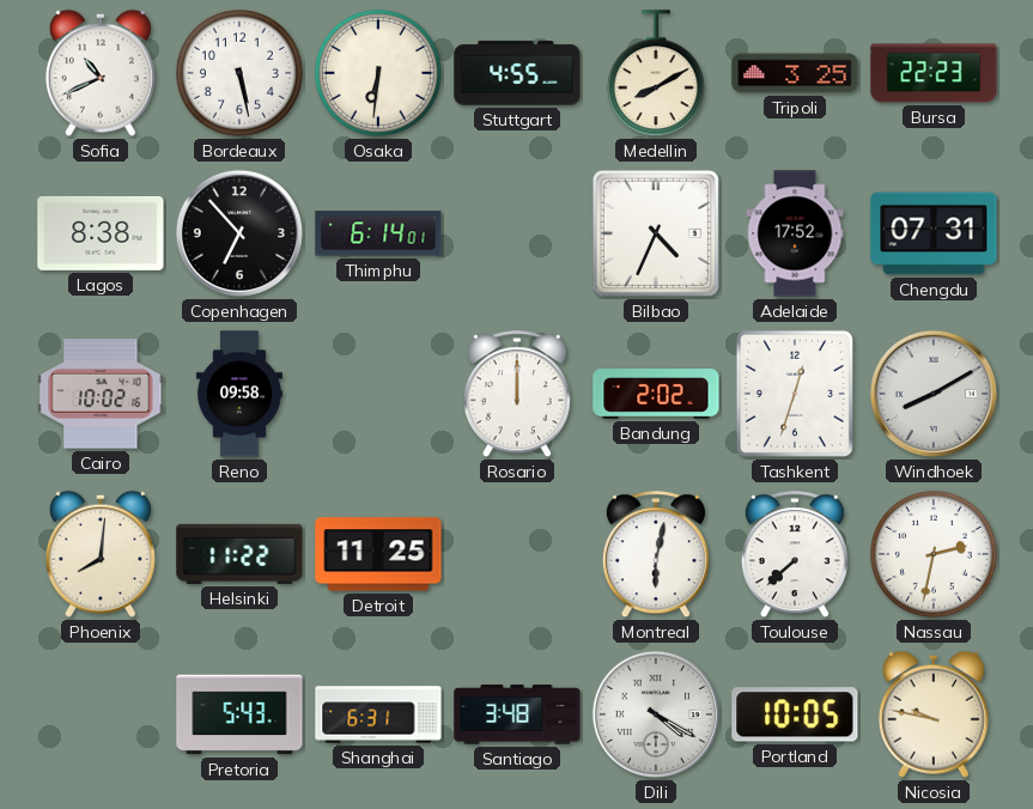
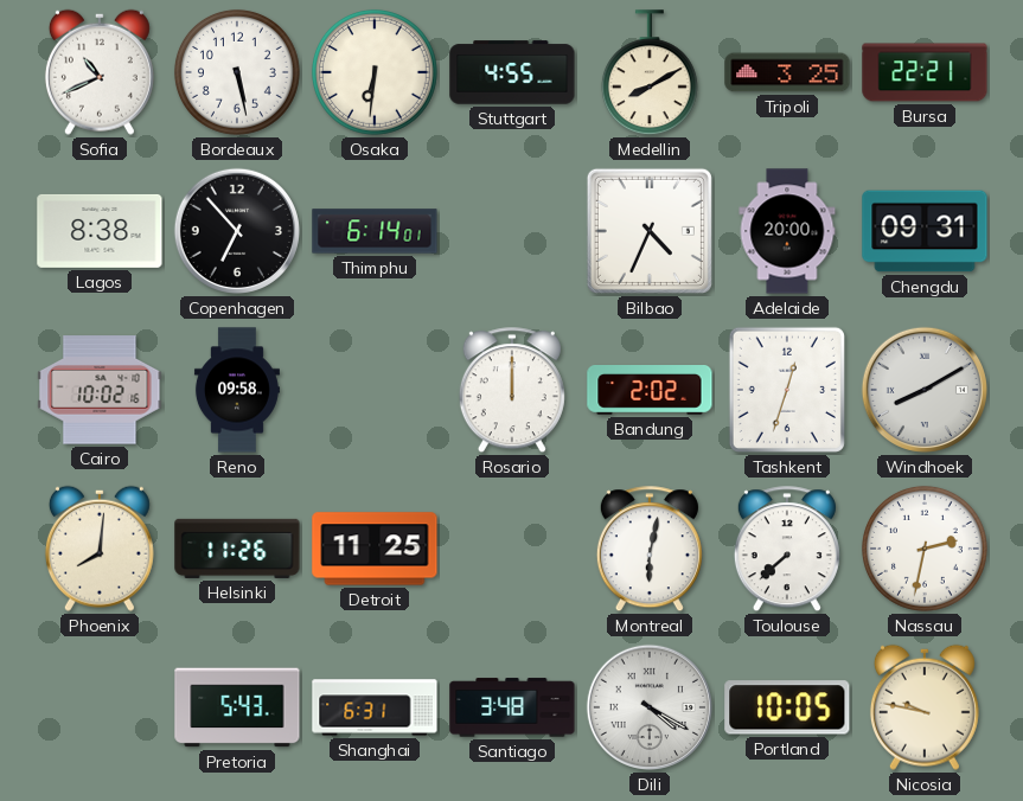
Bursa: 22:23 -> 22:21
Adelaide: 17:52 -> 20:00
Chengdu: 07:31 -> 09:31
Helsinki: 11:22 -> 11:26
